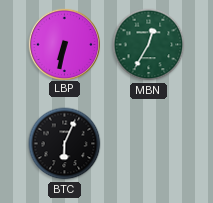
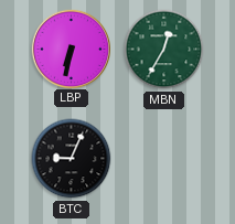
BTC: 6:04 -> 9:04
